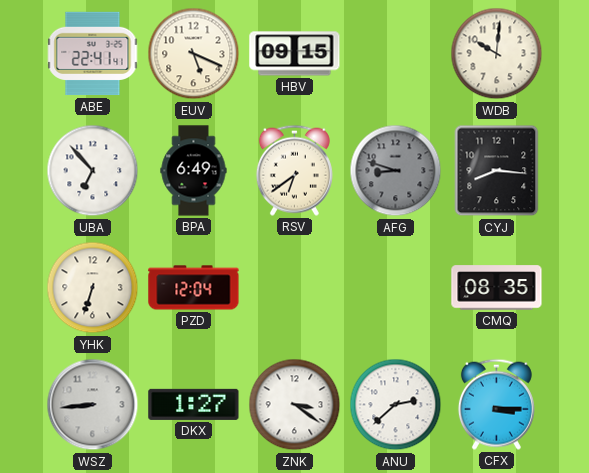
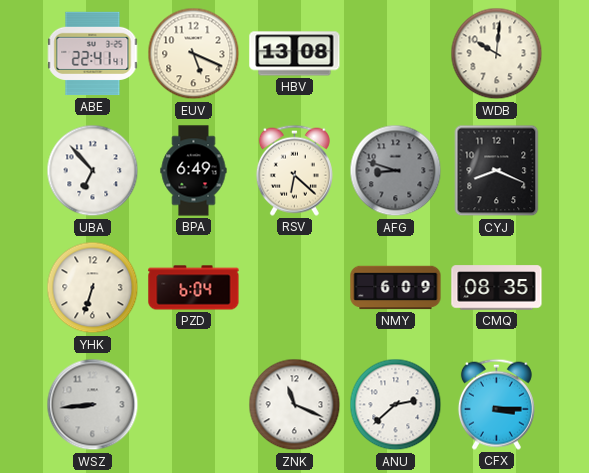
HBV: 09:15 -> 13:08
RSV: 6:39 -> 6:22
CYJ: 8:16 -> 8:19
PZD: 12:04 -> 6:04
NMY: none -> 6:09
DKX: 1:27 -> none
ZNK: 3:21 -> 11:19
